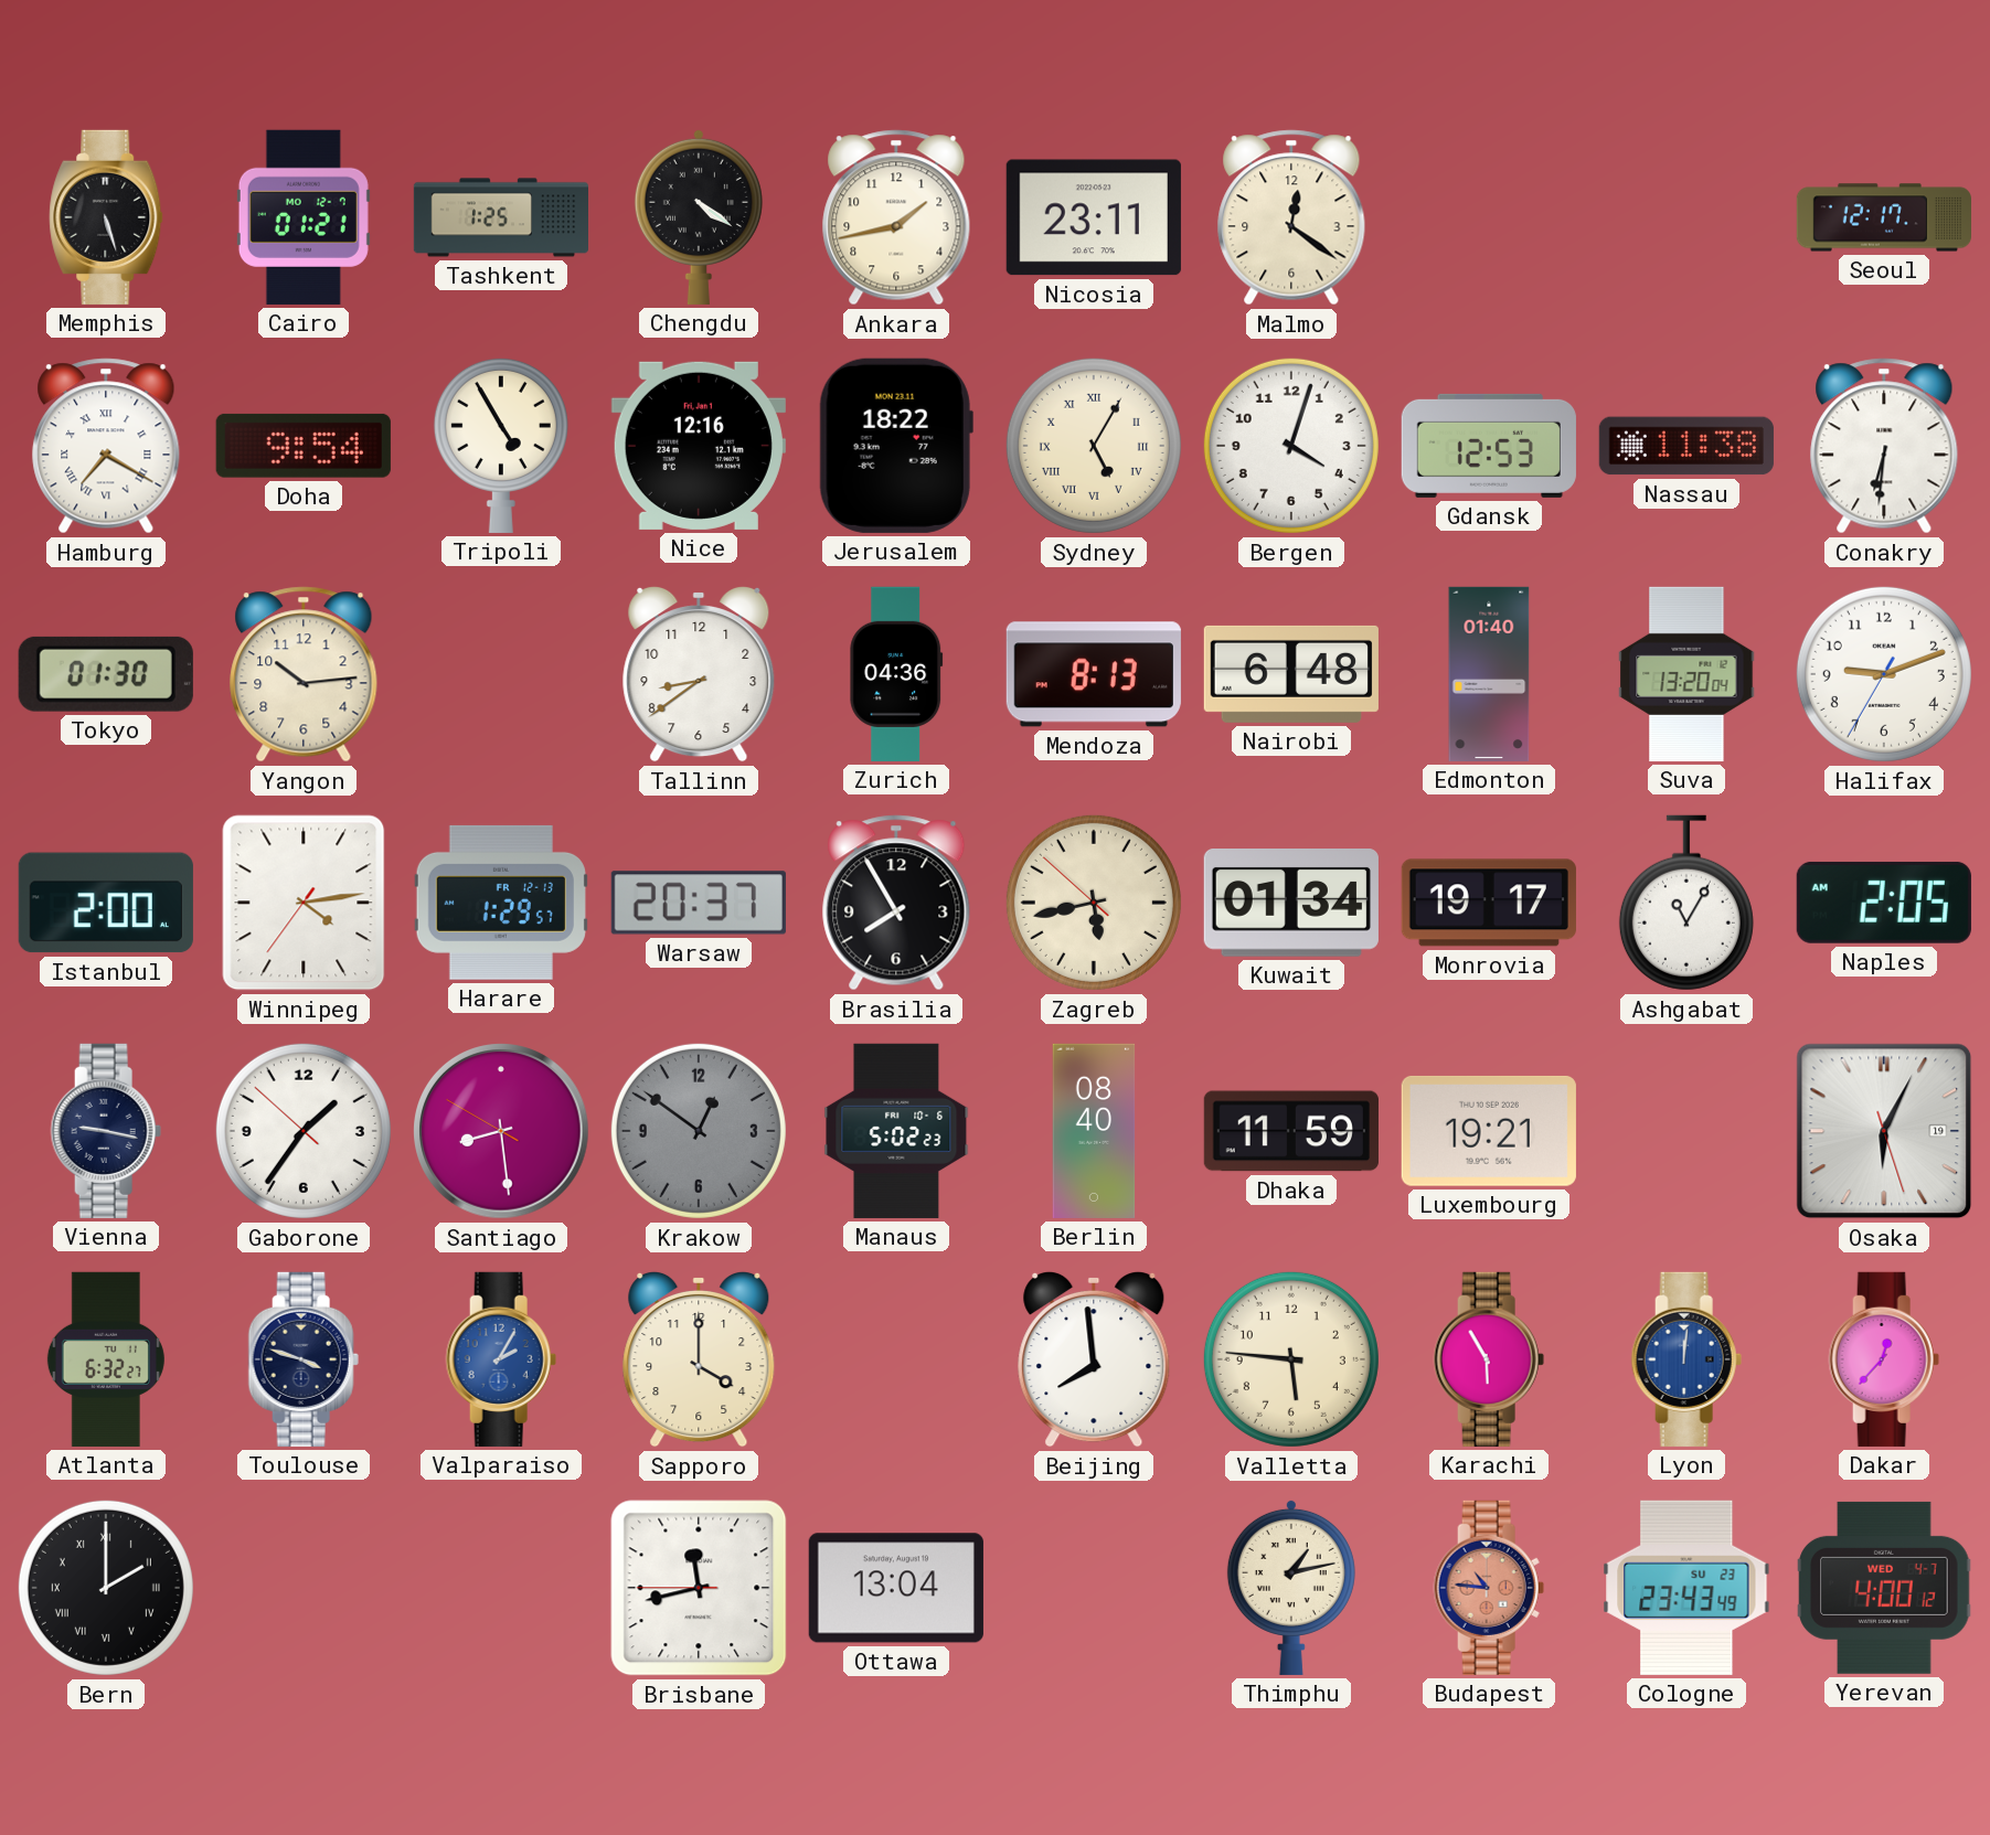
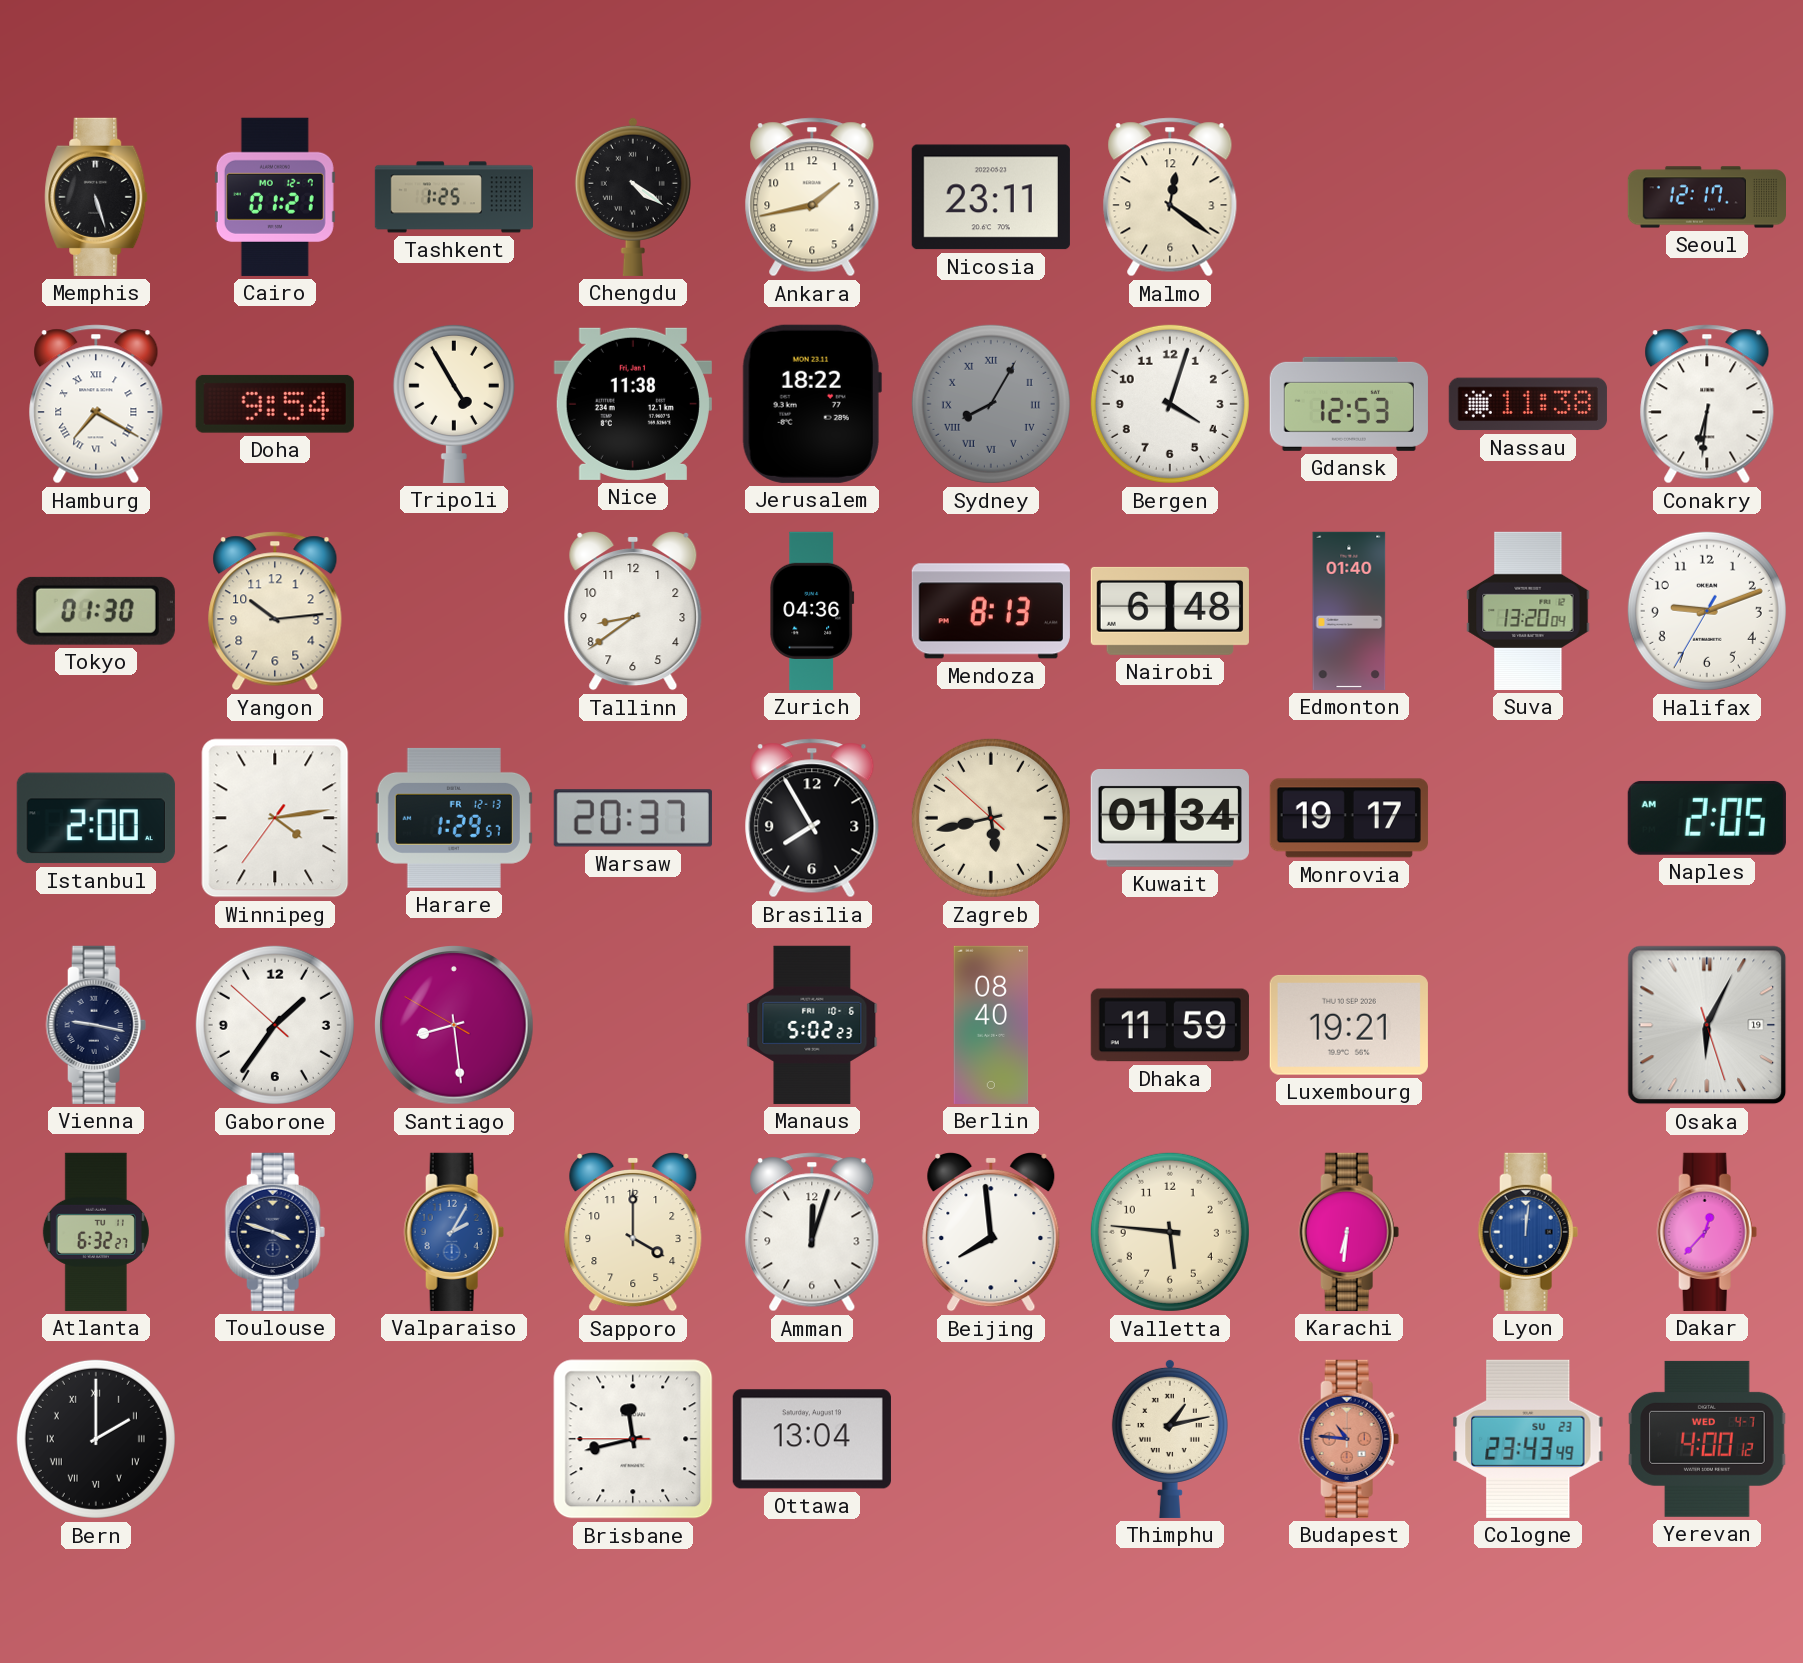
Nice: 12:16 -> 11:38
Sydney: 5:05 -> 8:05
Sydney dial: cream -> grey
Ashgabat: 11:05 -> none
Krakow: 12:51 -> none
Amman: none -> 12:03
Karachi: 5:55 -> 6:31
